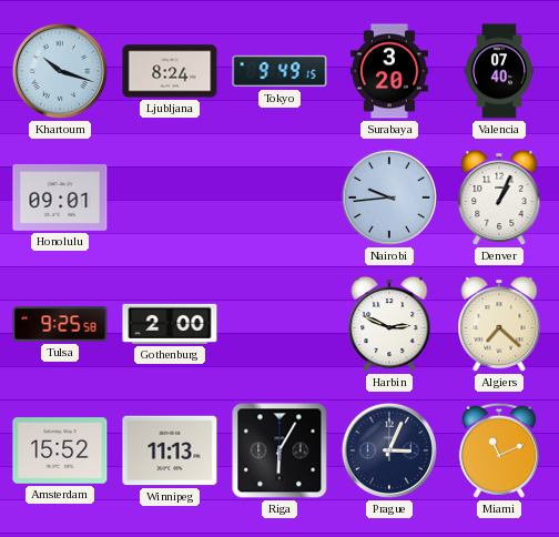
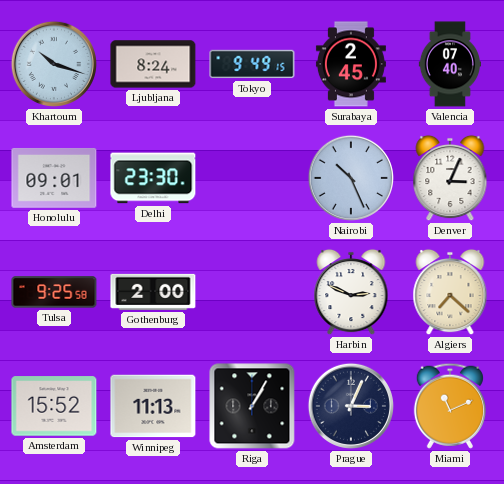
Surabaya: 3:20 -> 2:45
Delhi: none -> 23:30
Nairobi: 9:44 -> 10:26
Denver: 1:04 -> 3:04
Riga: 6:05 -> 1:05
